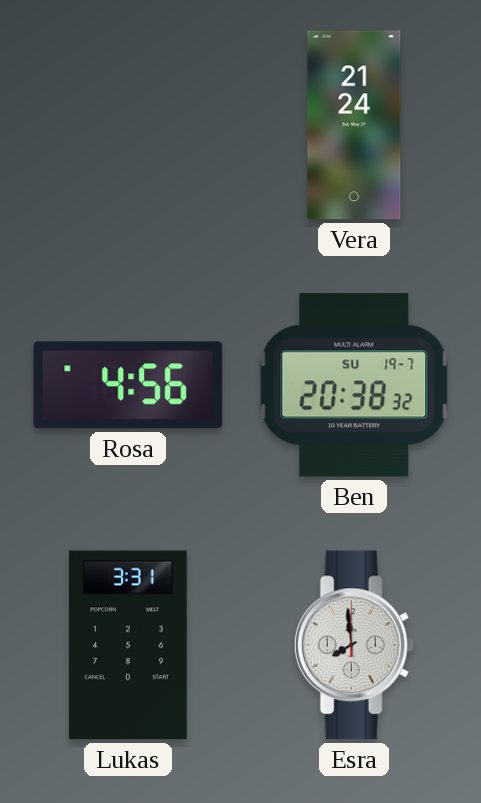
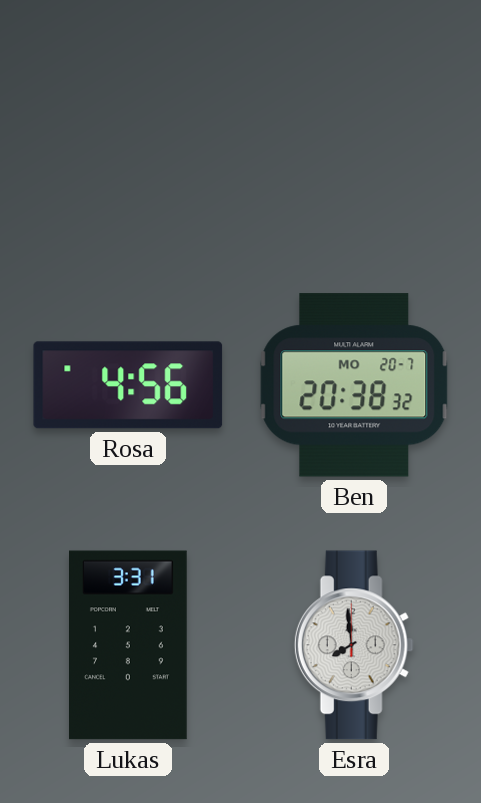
Vera: 21:24 -> none
Ben date: SU 19-7 -> MO 20-7
